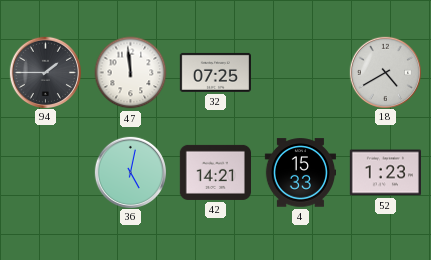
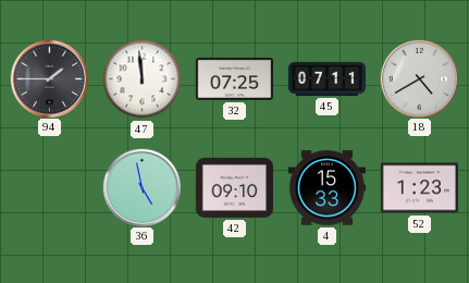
45: none -> 07:11
36: 5:02 -> 4:58
42: 14:21 -> 09:10
